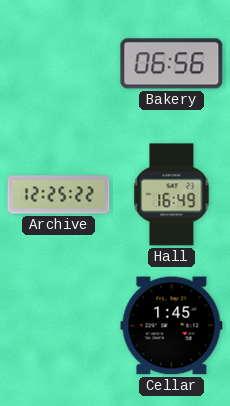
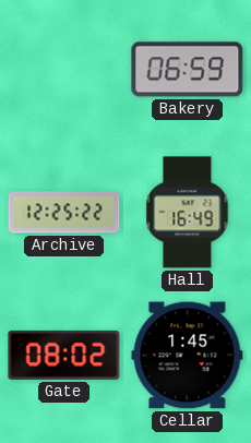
Bakery: 06:56 -> 06:59
Gate: none -> 08:02
